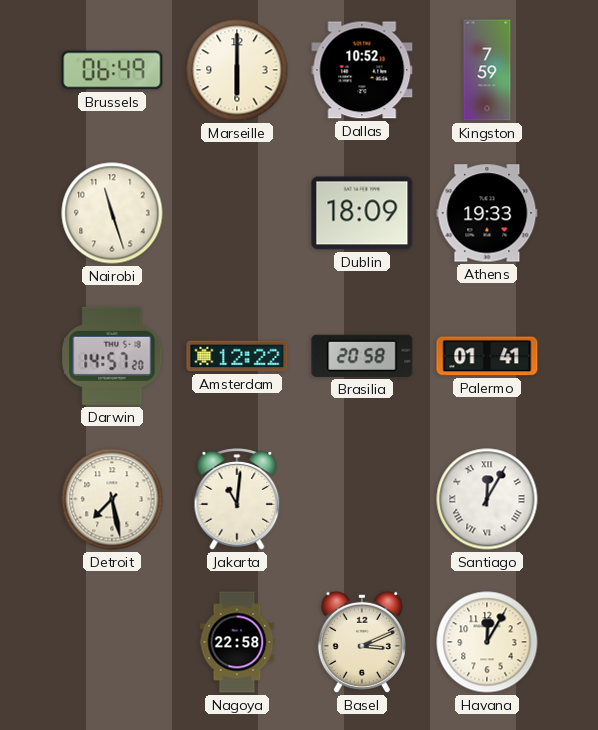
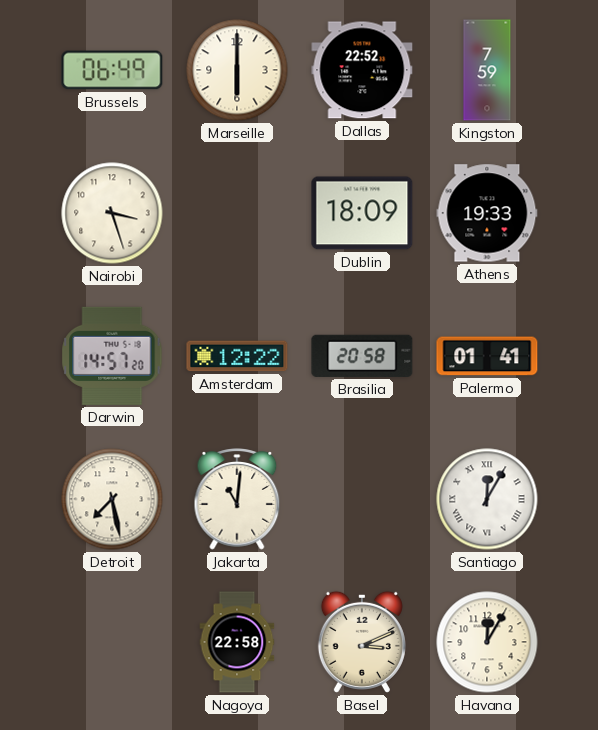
Dallas: 10:52 -> 22:52
Nairobi: 11:27 -> 3:27
